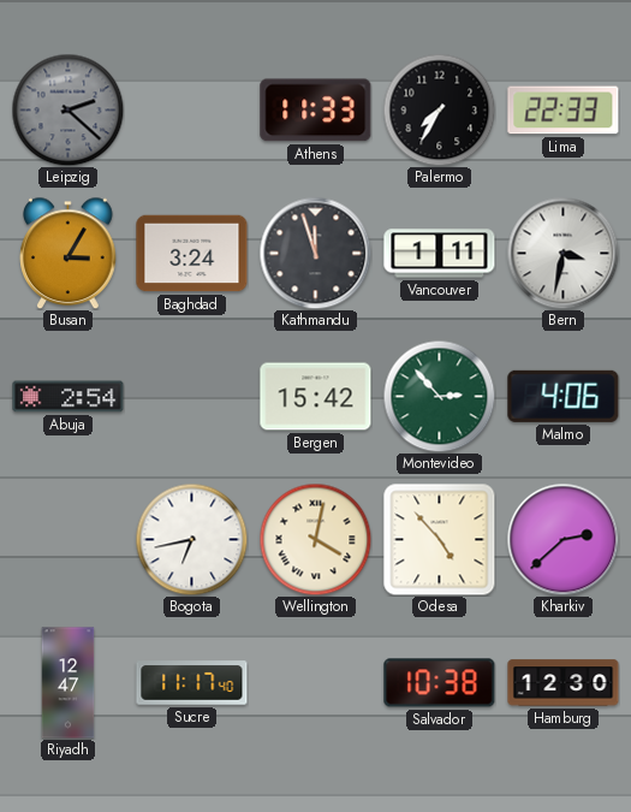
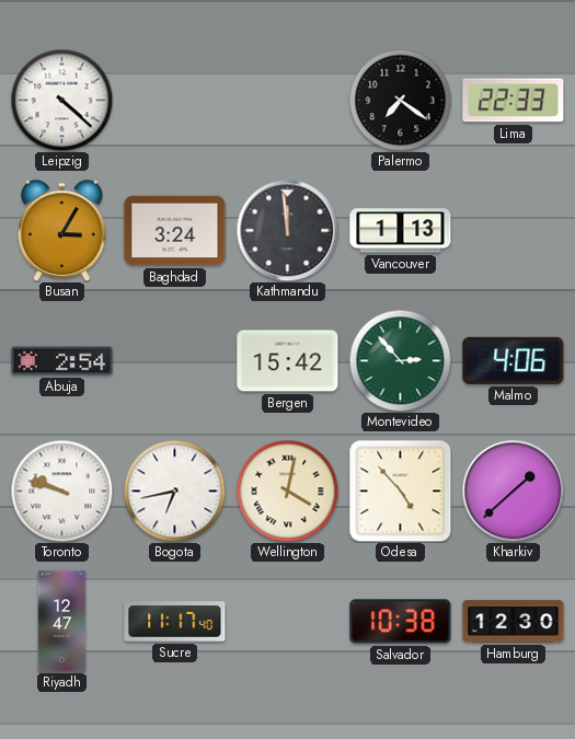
Leipzig: 2:22 -> 4:22
Leipzig dial: grey -> white
Athens: 11:33 -> none
Palermo: 7:35 -> 7:21
Kathmandu: 11:57 -> 11:59
Vancouver: 1:11 -> 1:13
Bern: 3:32 -> none
Toronto: none -> 9:48
Kharkiv: 2:38 -> 1:38
